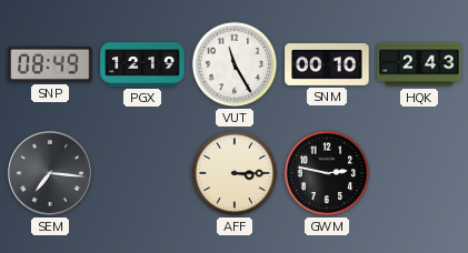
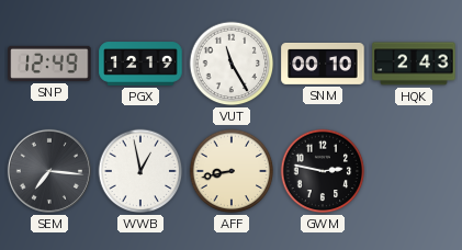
SNP: 08:49 -> 12:49
WWB: none -> 12:58
AFF: 3:15 -> 8:43
